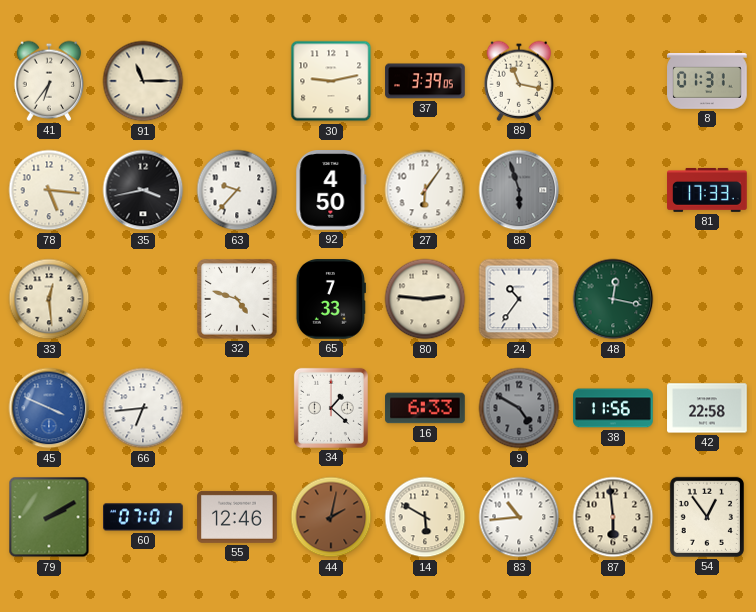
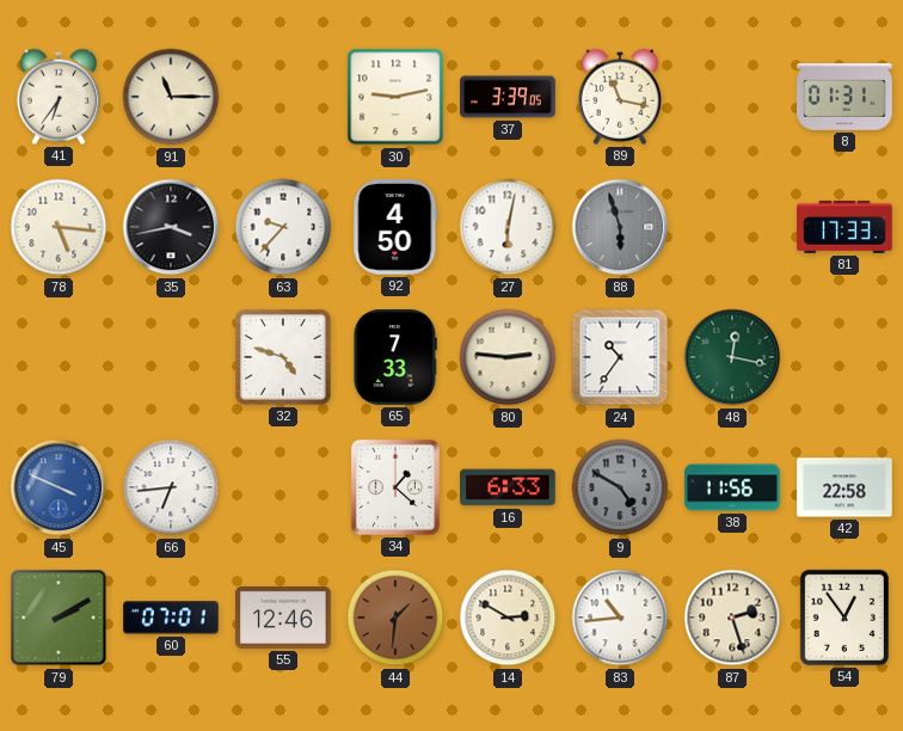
27: 6:06 -> 6:02
33: 12:29 -> none
44: 2:02 -> 1:31
14: 5:50 -> 2:50
87: 5:59 -> 2:27
